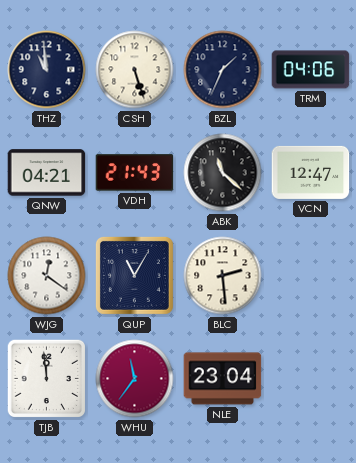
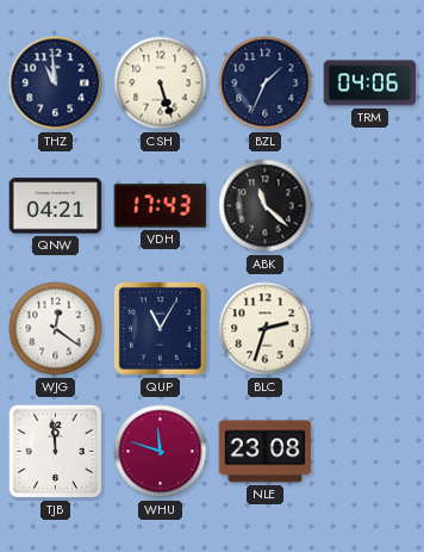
VDH: 21:43 -> 17:43
VCN: 12:47 -> none
BLC: 2:29 -> 2:33
WHU: 11:36 -> 11:48
NLE: 23:04 -> 23:08
